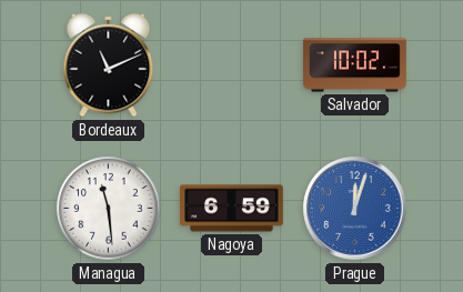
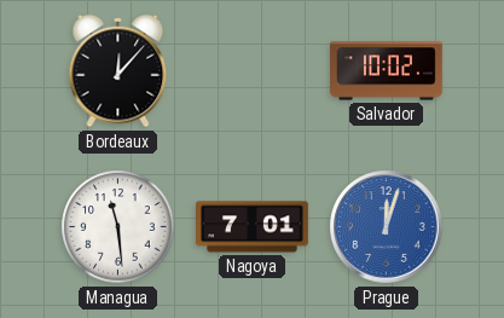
Bordeaux: 11:11 -> 12:07
Nagoya: 6:59 -> 7:01
